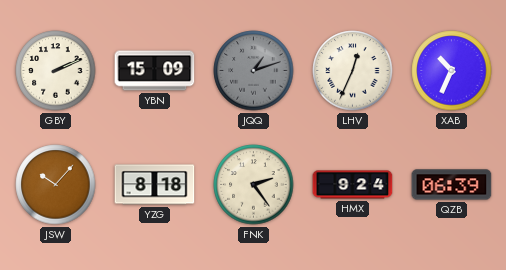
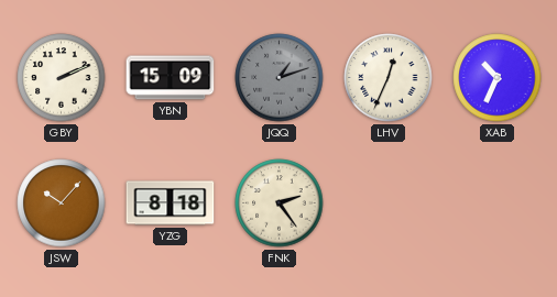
HMX: 9:24 -> none
QZB: 06:39 -> none
